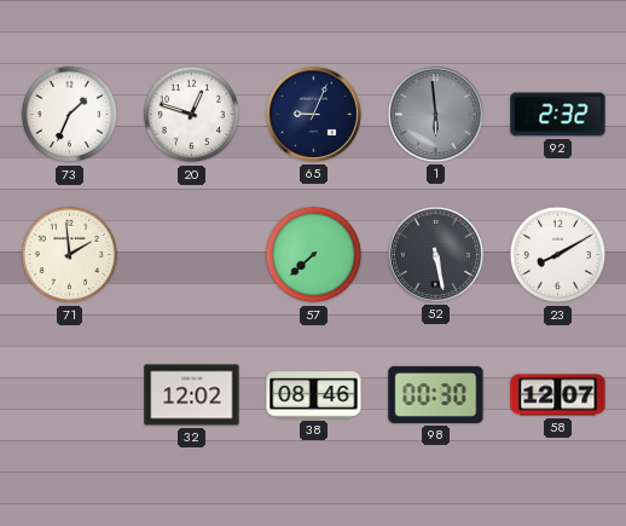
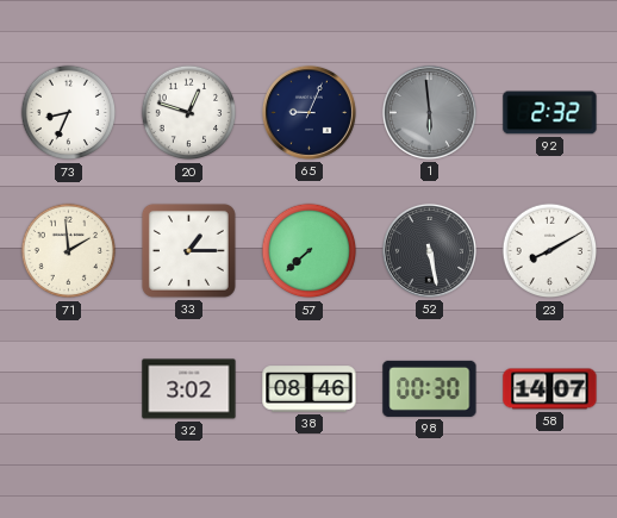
73: 1:34 -> 8:34
33: none -> 1:15
32: 12:02 -> 3:02
58: 12:07 -> 14:07
